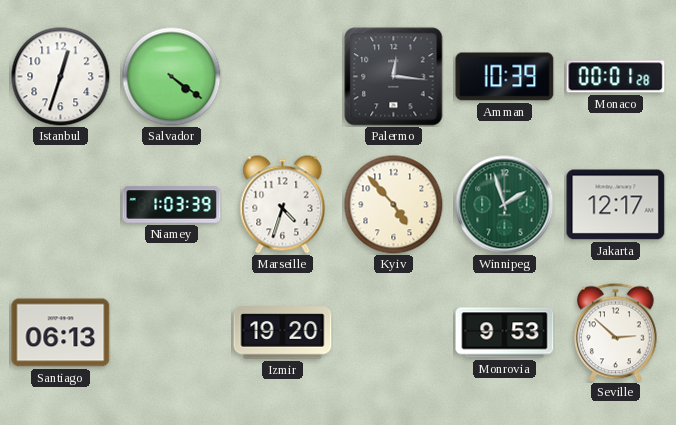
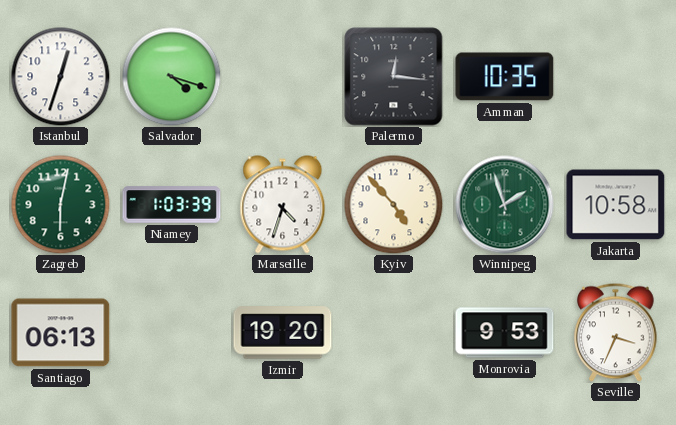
Salvador: 4:21 -> 4:18
Amman: 10:39 -> 10:35
Monaco: 00:01 -> none
Zagreb: none -> 6:02
Jakarta: 12:17 -> 10:58
Seville: 2:52 -> 3:34
